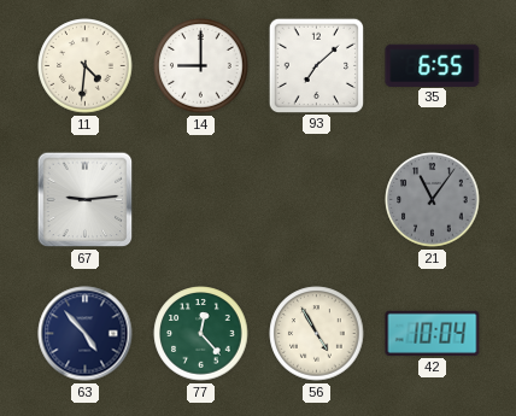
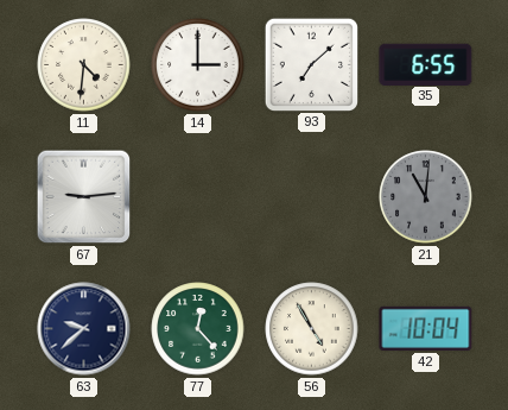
14: 9:00 -> 3:00
21: 11:06 -> 11:01
63: 4:53 -> 9:38
